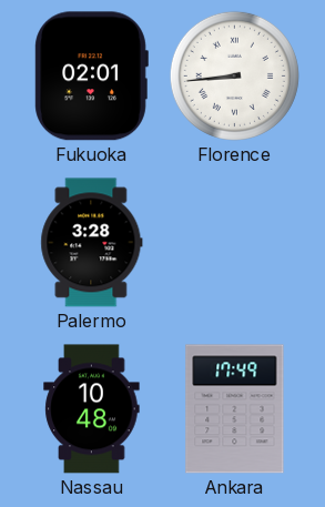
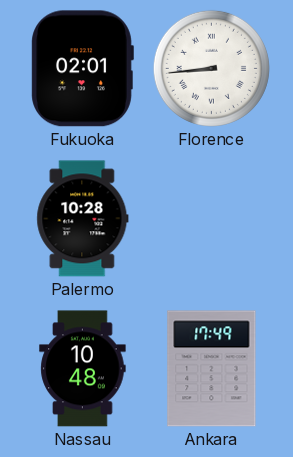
Palermo: 3:28 -> 10:28
